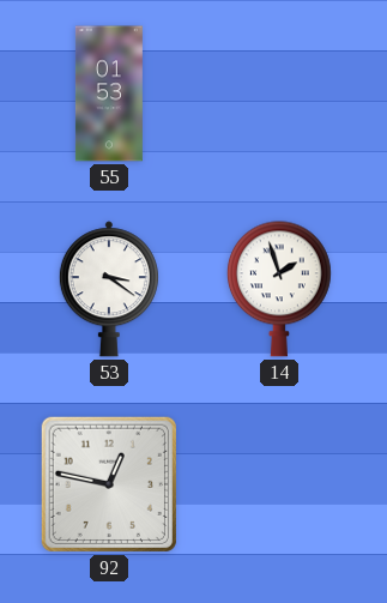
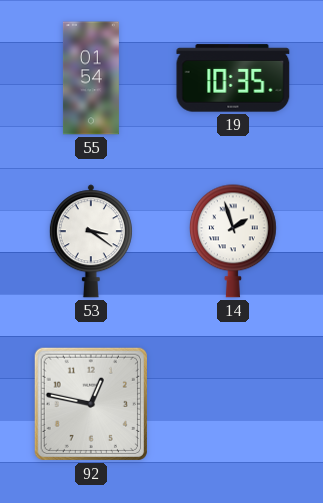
55: 01:53 -> 01:54
19: none -> 10:35
